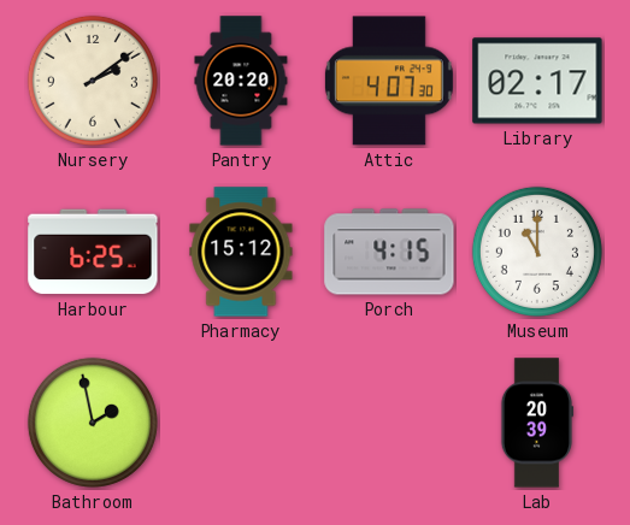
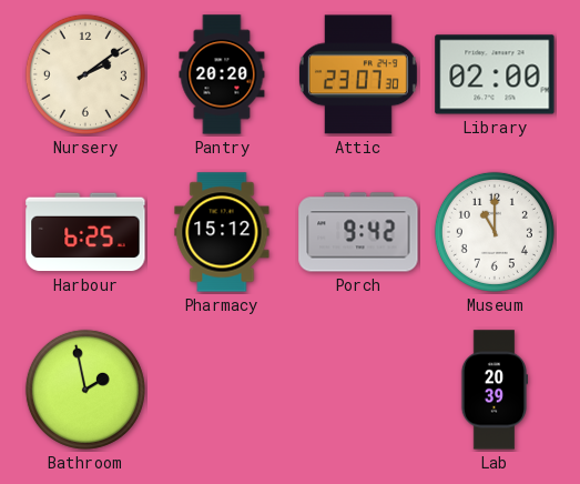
Attic: 4:07 -> 23:07
Library: 02:17 -> 02:00
Porch: 4:15 -> 9:42
